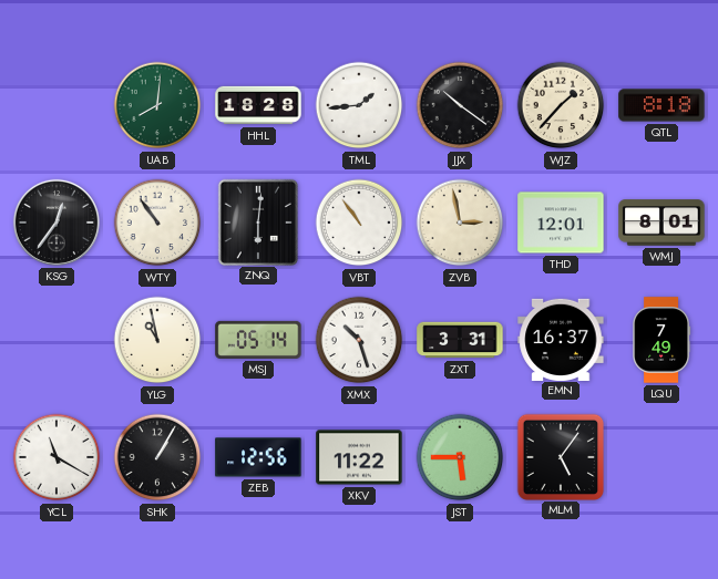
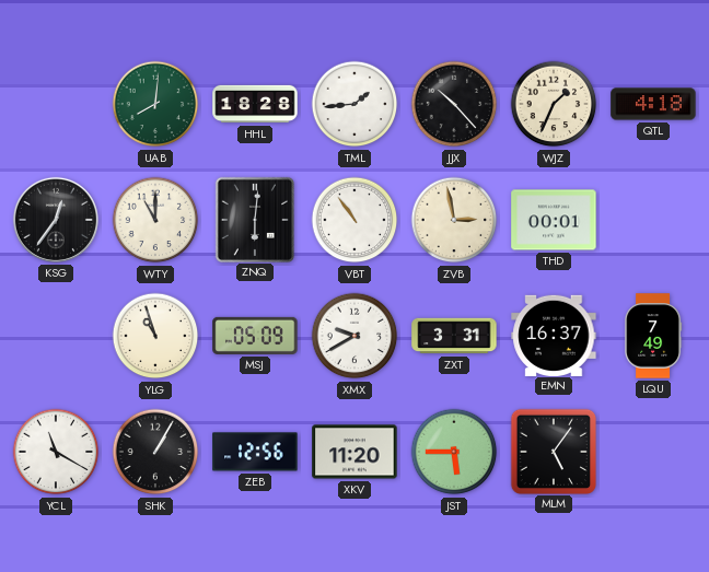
JJX: 10:21 -> 10:23
WJZ: 1:37 -> 1:34
QTL: 8:18 -> 4:18
WTY: 10:54 -> 11:00
THD: 12:01 -> 00:01
WMJ: 8:01 -> none
YLG: 10:58 -> 10:57
MSJ: 05:14 -> 05:09
XMX: 10:27 -> 9:40
XKV: 11:22 -> 11:20
